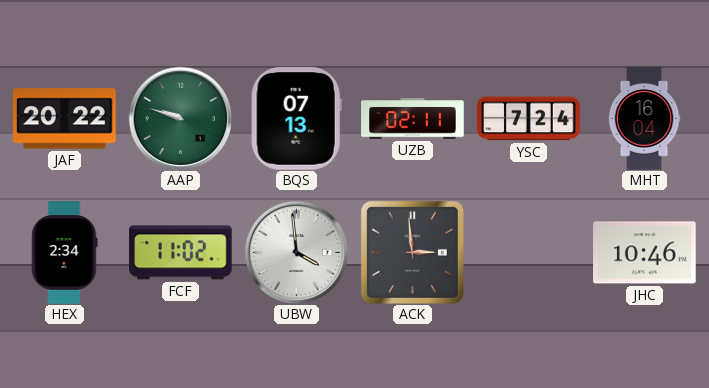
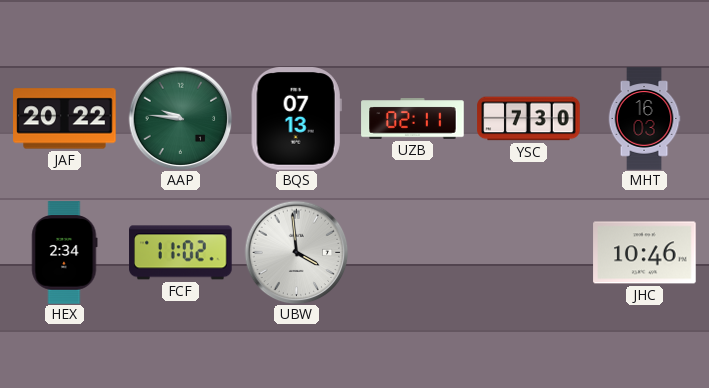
AAP: 9:48 -> 9:46
YSC: 7:24 -> 7:30
MHT: 16:04 -> 16:03
ACK: 2:59 -> none
